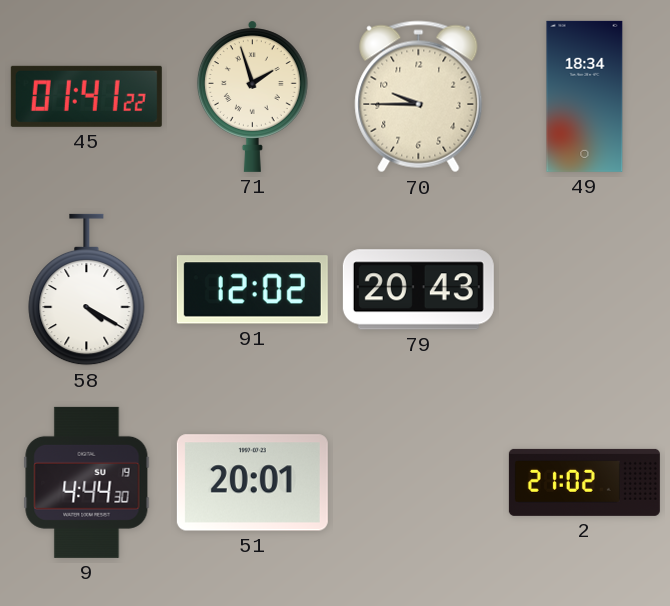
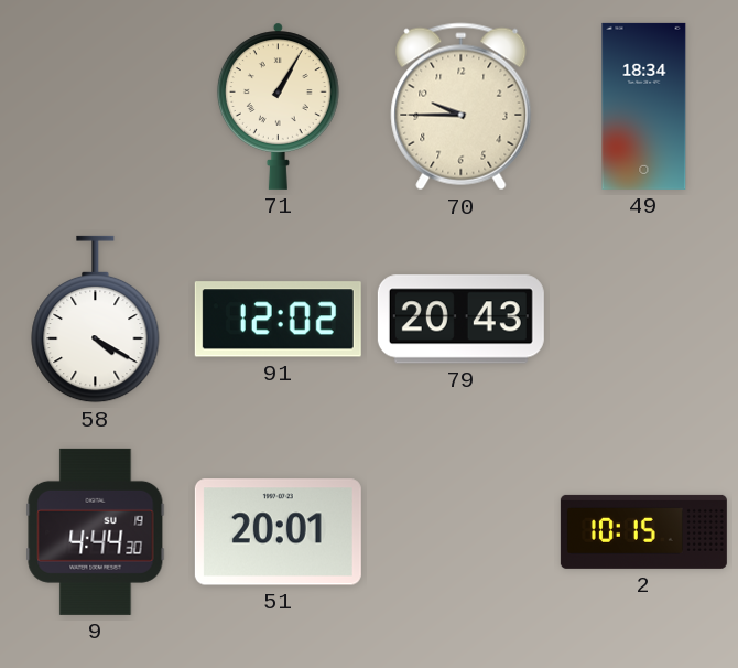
45: 01:41 -> none
71: 1:57 -> 1:05
2: 21:02 -> 10:15
